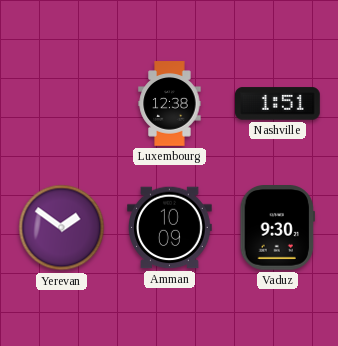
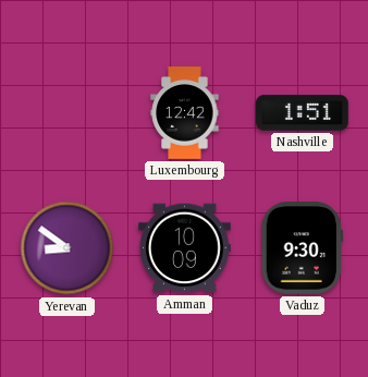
Luxembourg: 12:38 -> 12:42
Yerevan: 1:51 -> 8:51
